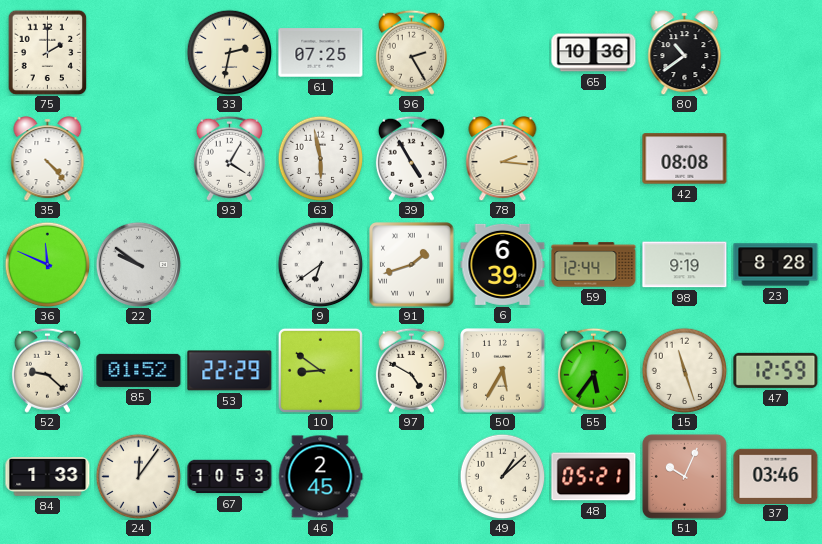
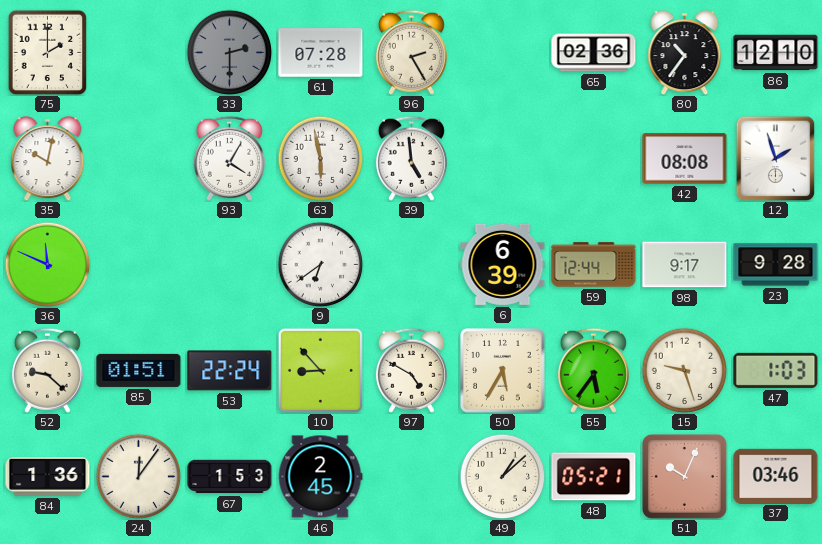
33: 2:32 -> 2:30
33 dial: cream -> grey
61: 07:25 -> 07:28
65: 10:36 -> 02:36
80: 10:39 -> 10:36
86: none -> 12:10
35: 4:23 -> 10:02
39: 4:55 -> 4:59
78: 2:16 -> none
12: none -> 1:57
22: 9:51 -> none
91: 1:42 -> none
98: 9:19 -> 9:17
23: 8:28 -> 9:28
85: 01:52 -> 01:51
53: 22:29 -> 22:24
10: 8:51 -> 8:53
15: 11:27 -> 9:27
47: 12:59 -> 1:03
84: 1:33 -> 1:36
67: 10:53 -> 1:53
